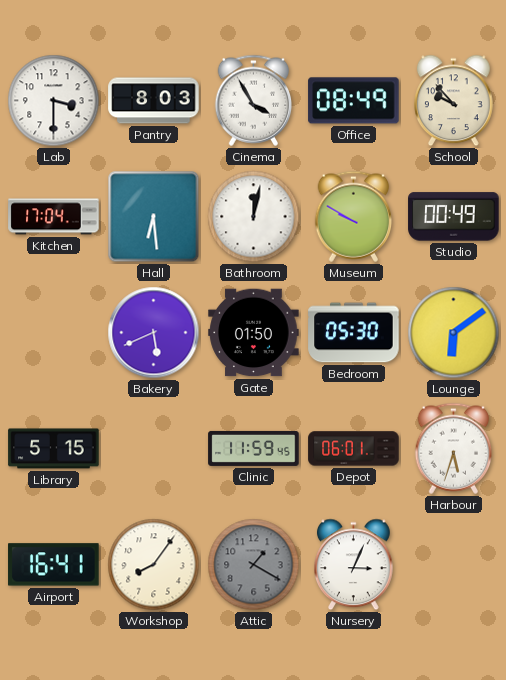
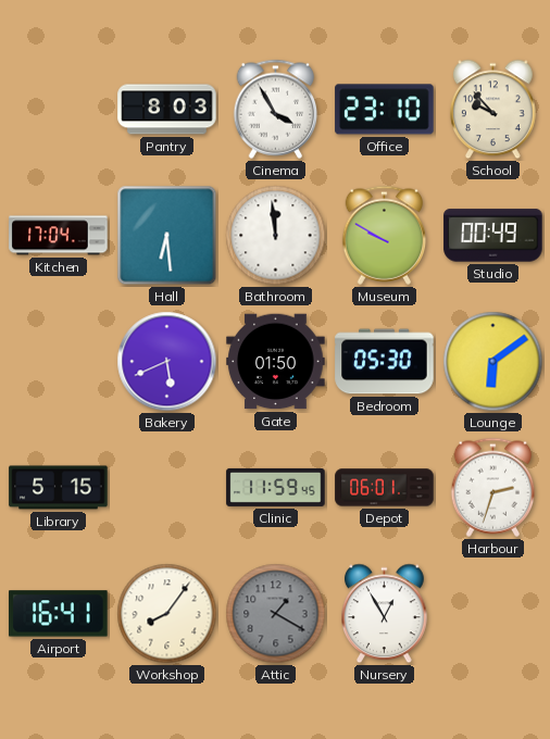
Lab: 3:30 -> none
Office: 08:49 -> 23:10
Bathroom: 12:02 -> 11:59
Harbour: 5:33 -> 2:33
Nursery: 3:04 -> 12:55
